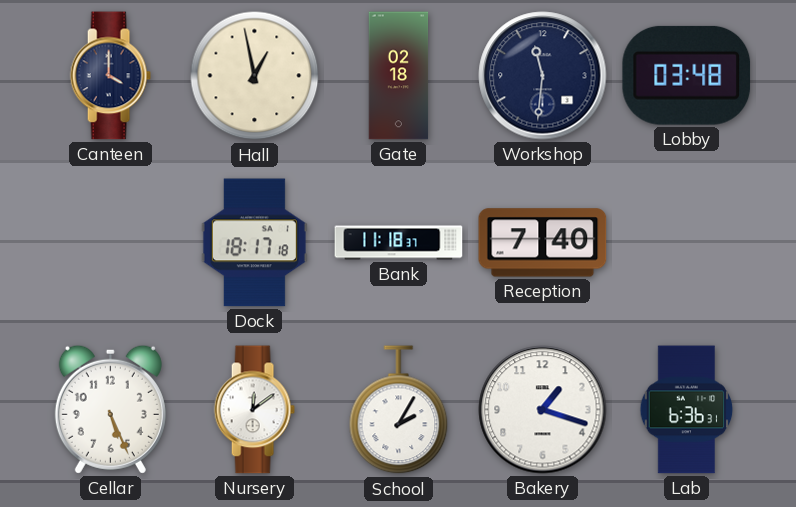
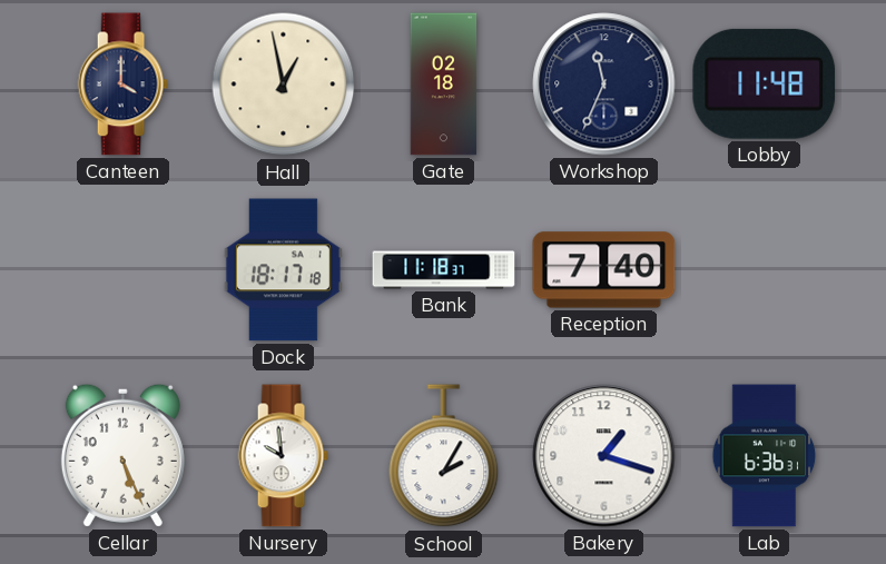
Workshop: 11:31 -> 11:34
Lobby: 03:48 -> 11:48
Nursery: 12:09 -> 9:59
